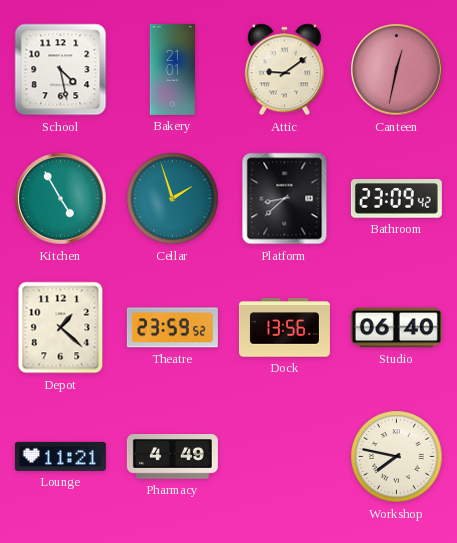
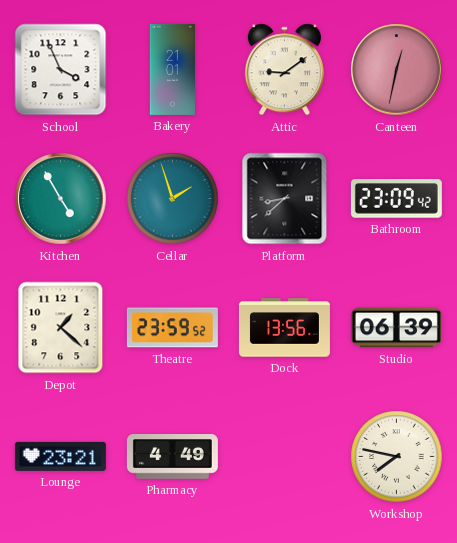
School: 4:28 -> 3:56
Studio: 06:40 -> 06:39
Lounge: 11:21 -> 23:21
